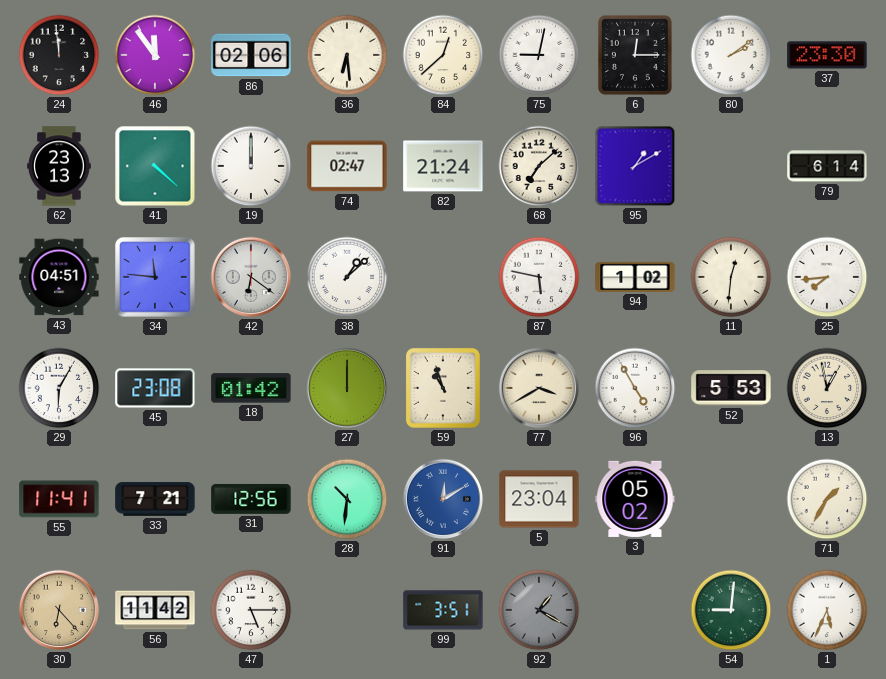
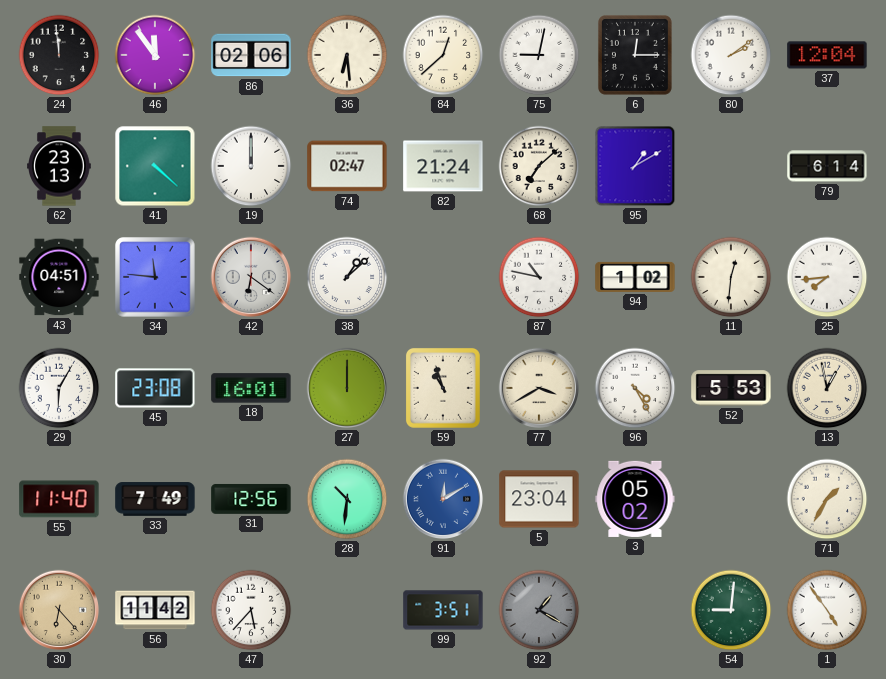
37: 23:30 -> 12:04
87: 5:47 -> 10:47
18: 01:42 -> 16:01
96: 4:55 -> 4:25
55: 11:41 -> 11:40
33: 7:21 -> 7:49
47: 5:15 -> 5:37
1: 5:34 -> 4:54
